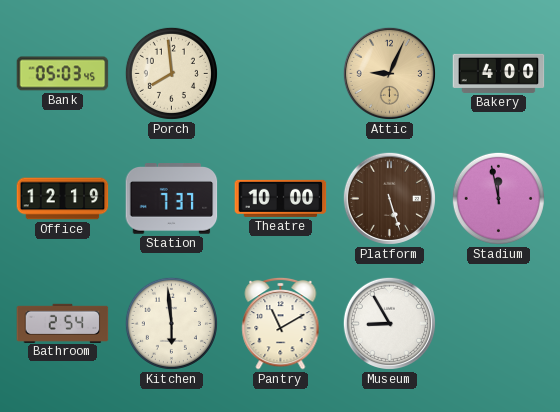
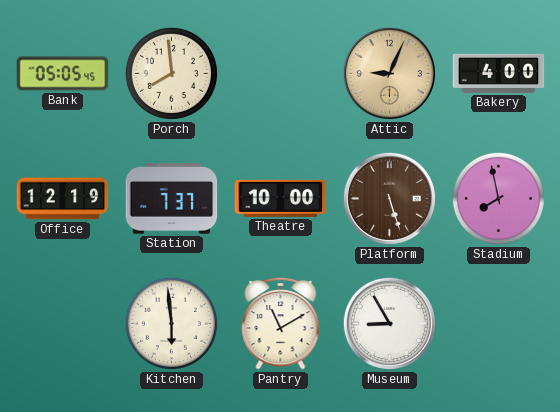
Bank: 05:03 -> 05:05
Stadium: 11:58 -> 7:58
Bathroom: 2:54 -> none
